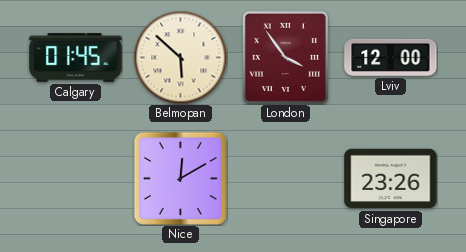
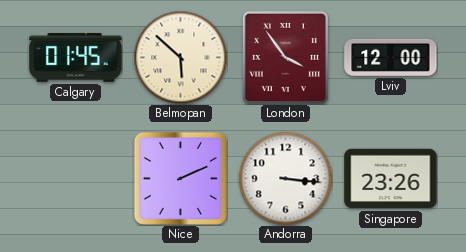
Nice: 12:10 -> 2:11
Andorra: none -> 3:16
